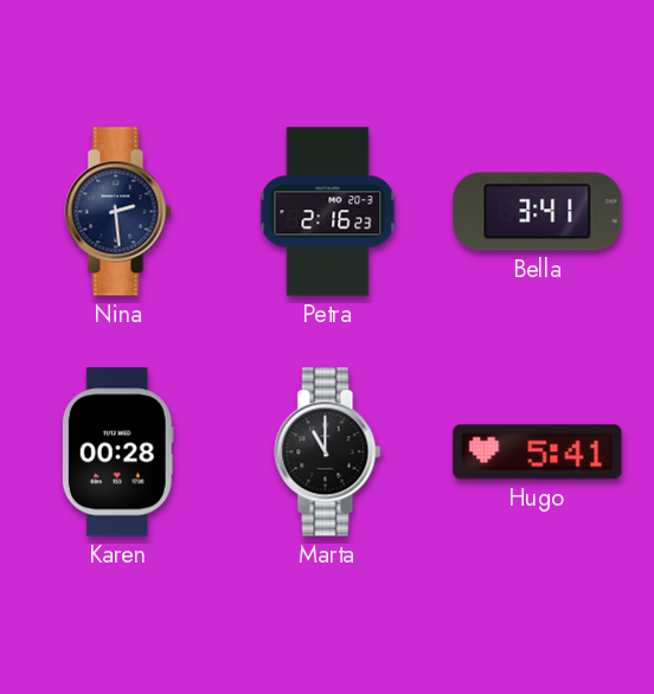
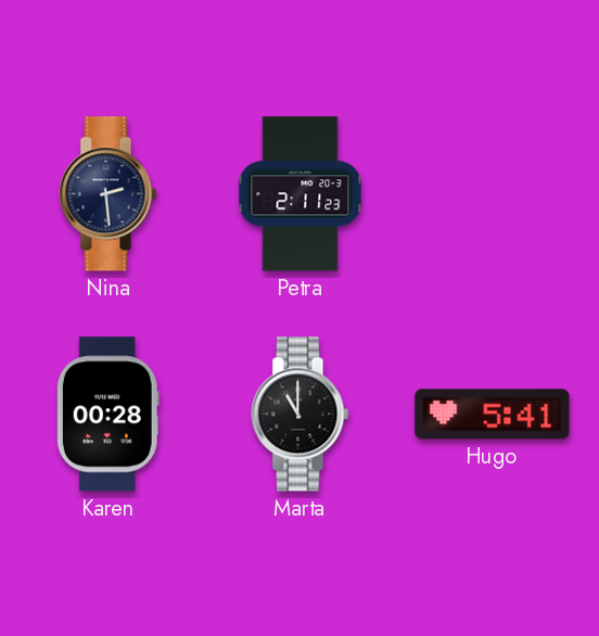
Petra: 2:16 -> 2:11
Bella: 3:41 -> none
